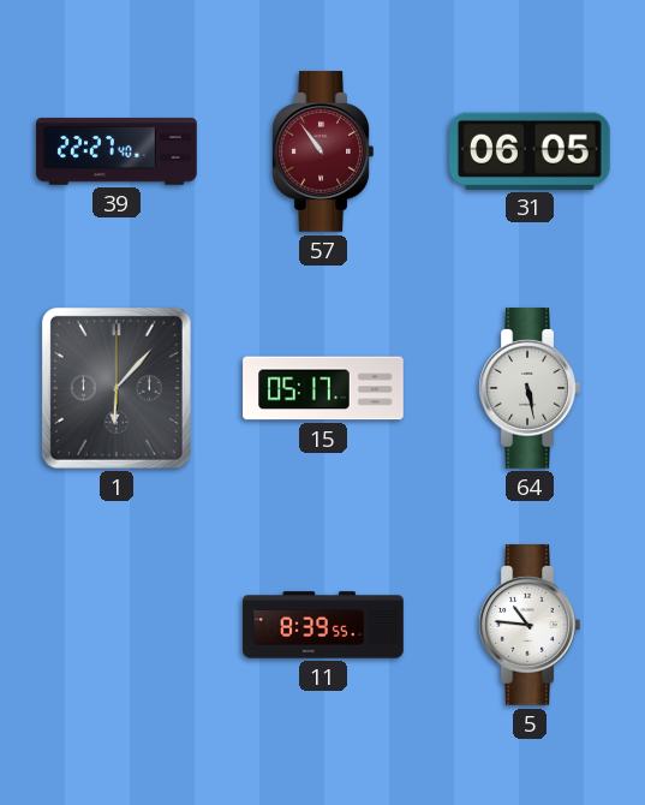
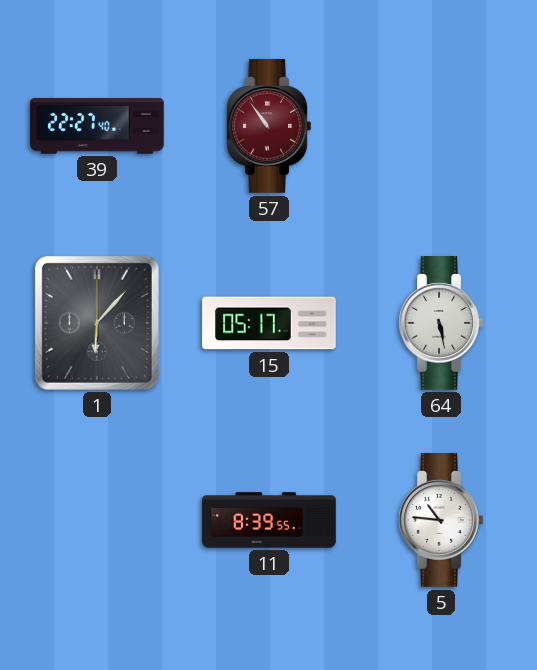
31: 06:05 -> none
